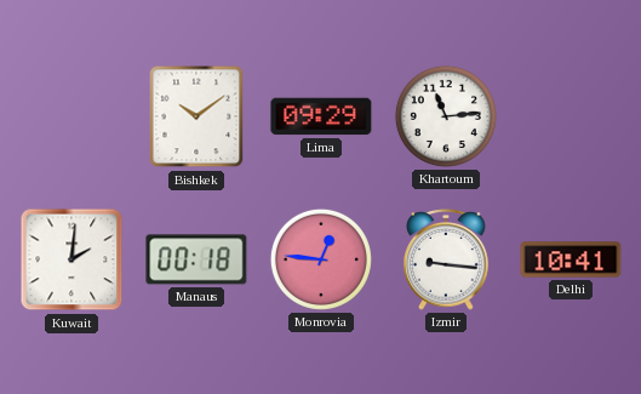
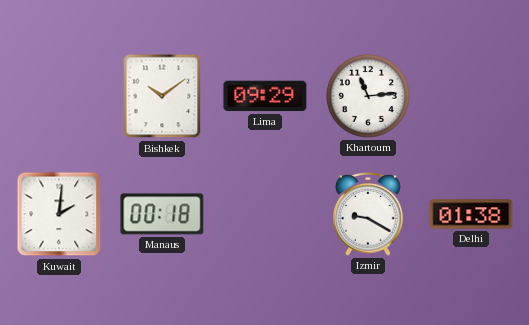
Monrovia: 12:46 -> none
Izmir: 9:16 -> 9:20
Delhi: 10:41 -> 01:38
